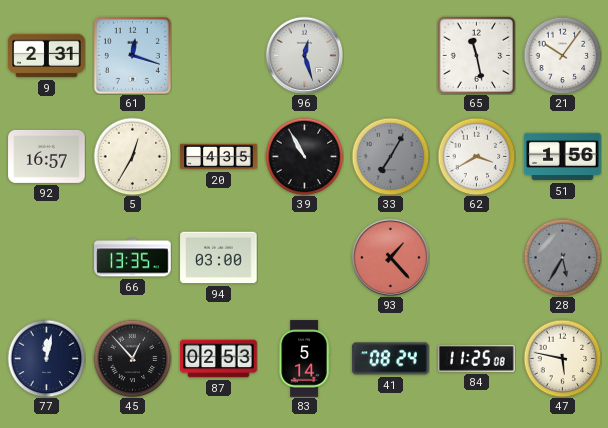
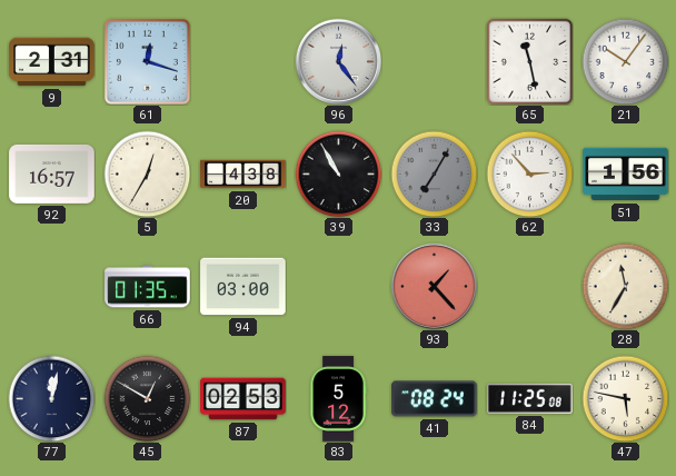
96: 12:27 -> 12:24
20: 4:35 -> 4:38
62: 3:40 -> 2:53
66: 13:35 -> 01:35
28: 5:35 -> 11:35
28 dial: grey -> cream
45: 12:53 -> 12:50
83: 5:14 -> 5:12
